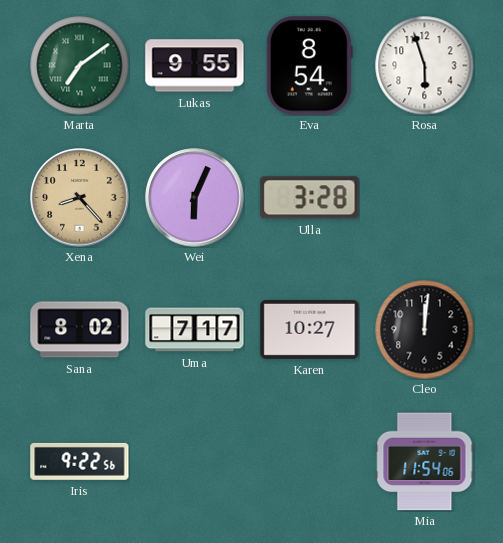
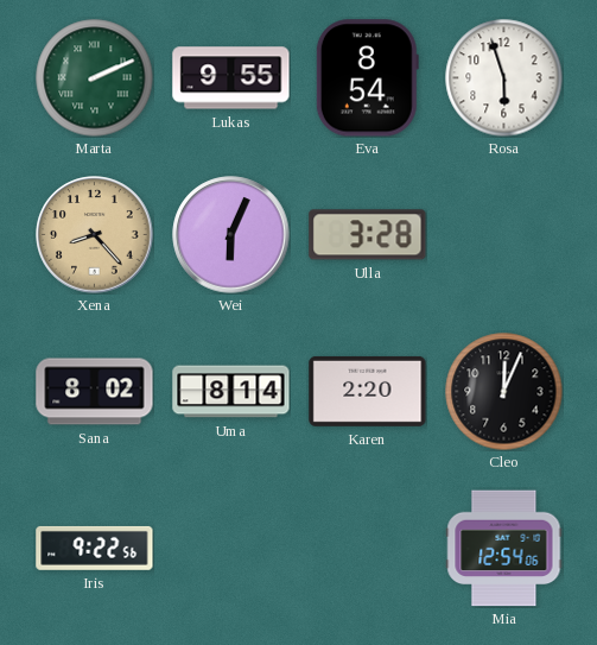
Marta: 7:09 -> 2:11
Uma: 7:17 -> 8:14
Karen: 10:27 -> 2:20
Cleo: 12:01 -> 12:04
Mia: 11:54 -> 12:54
